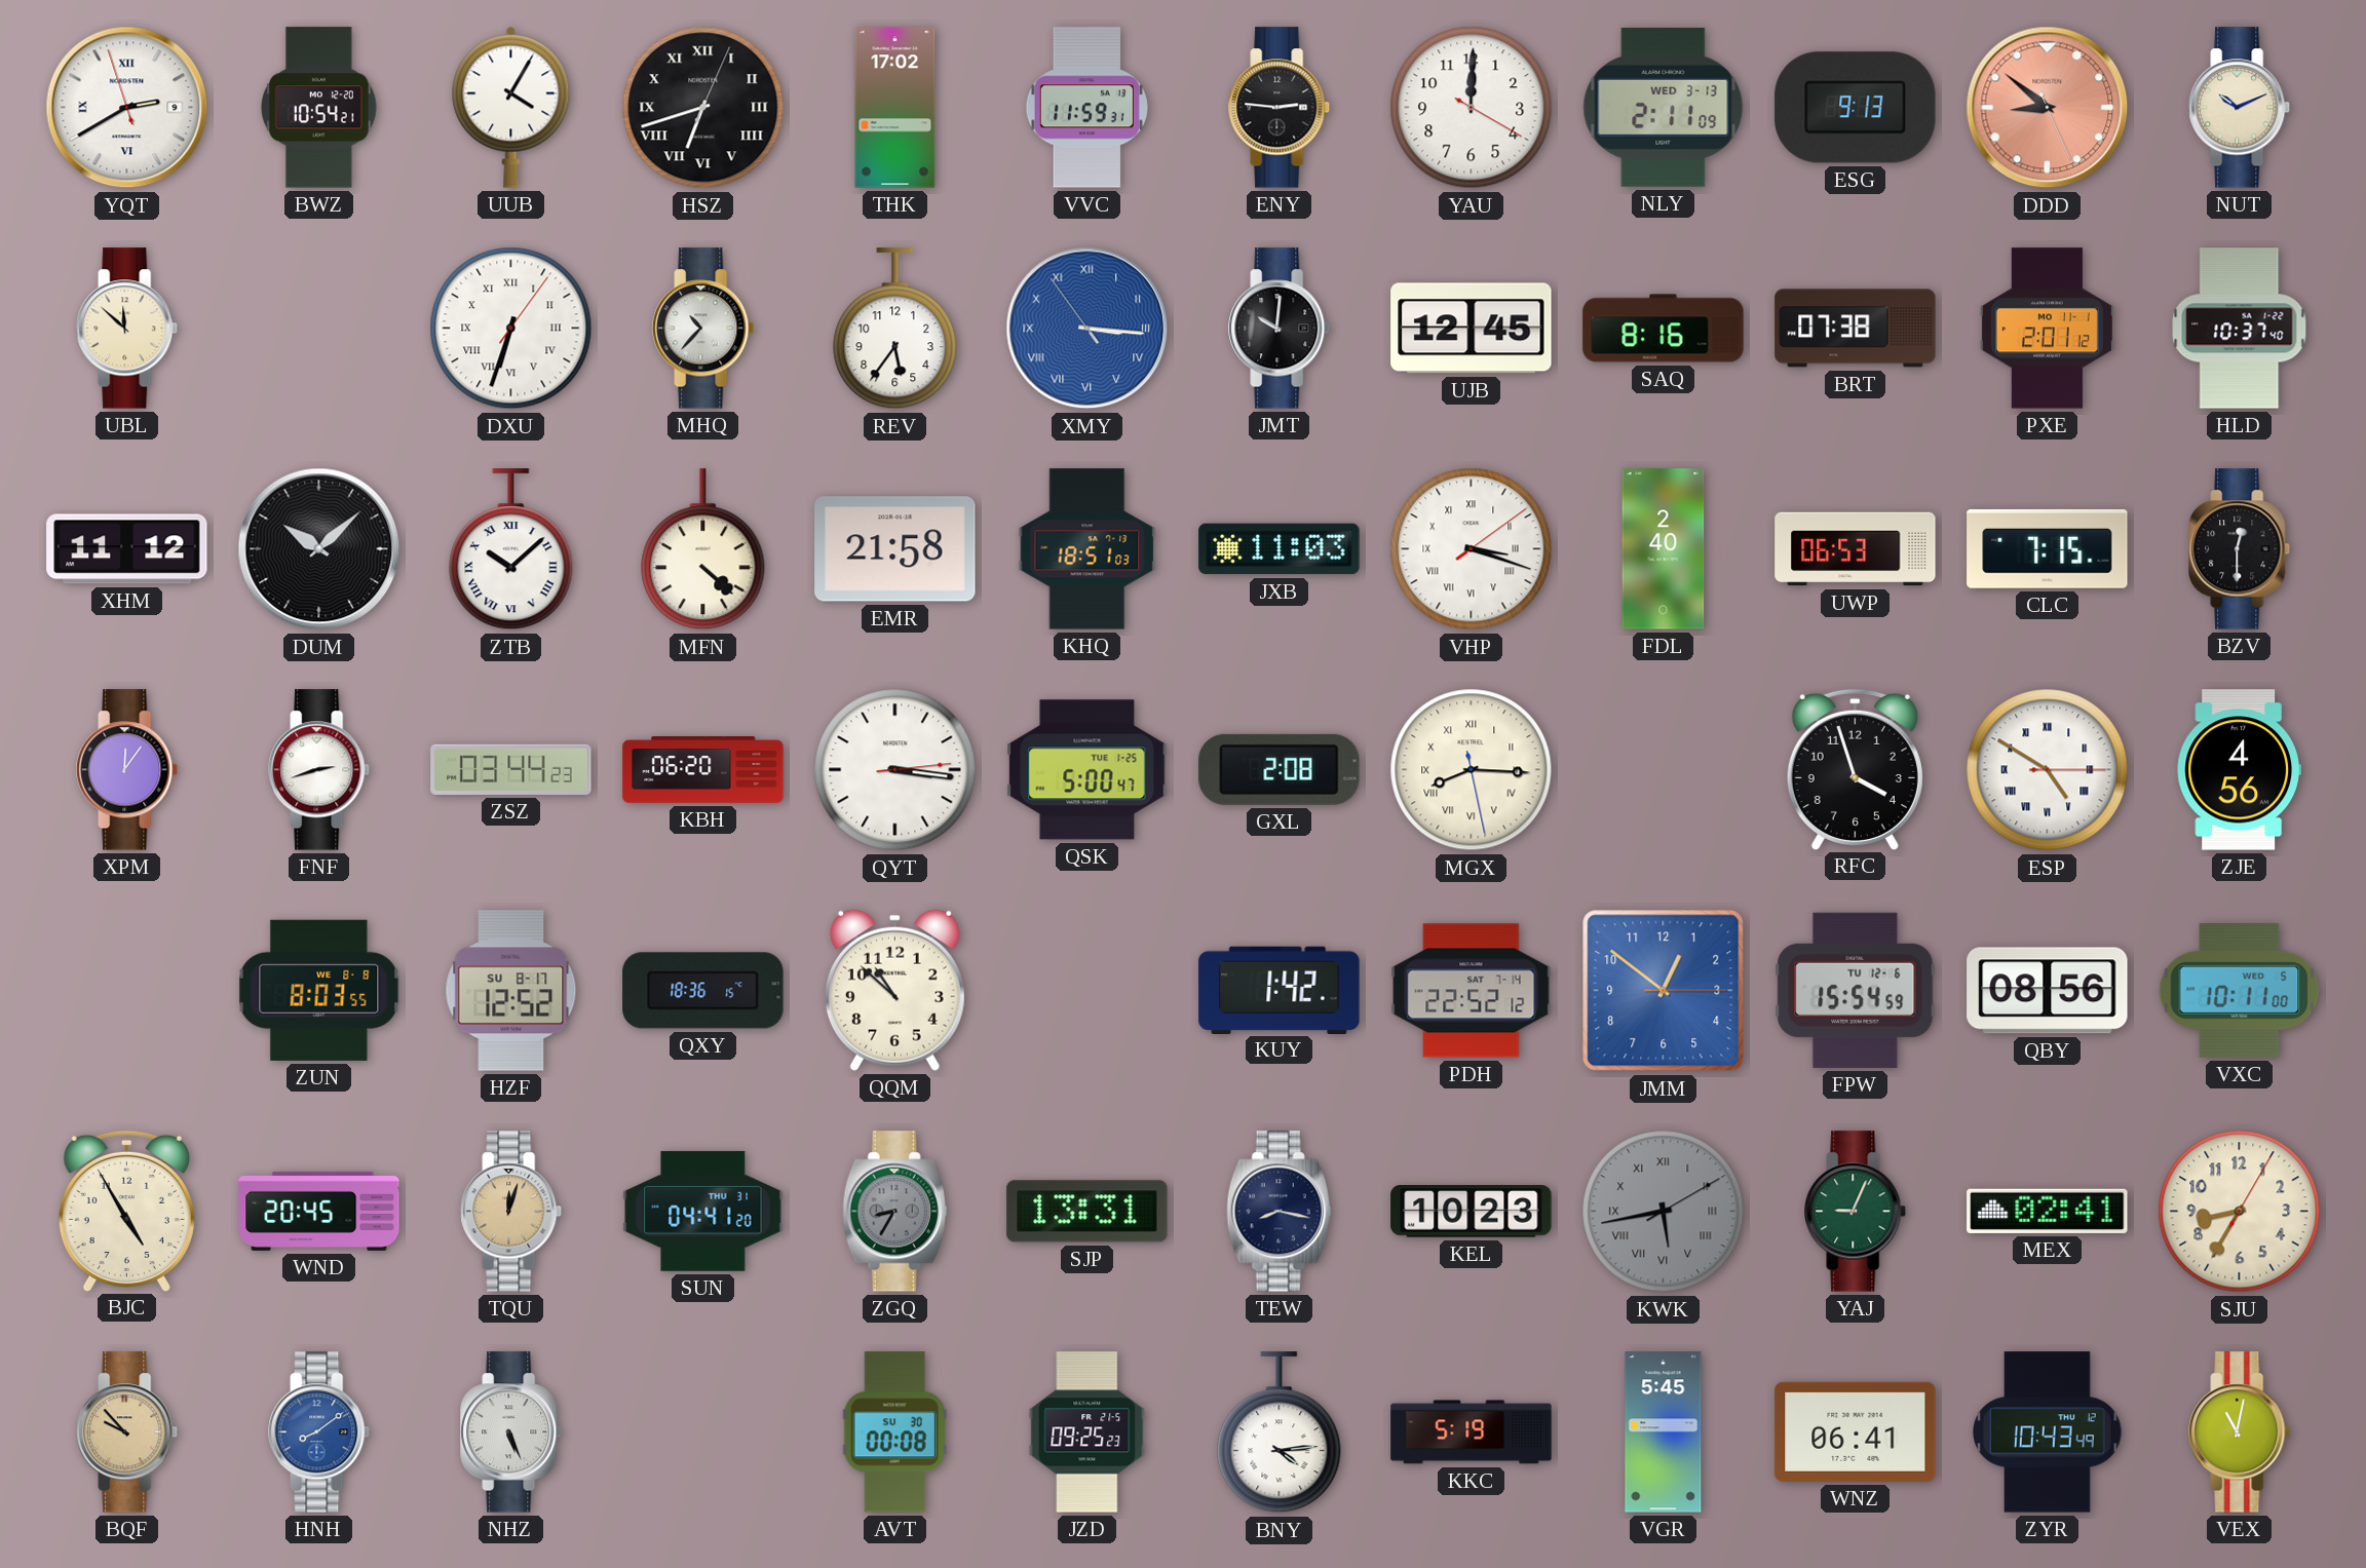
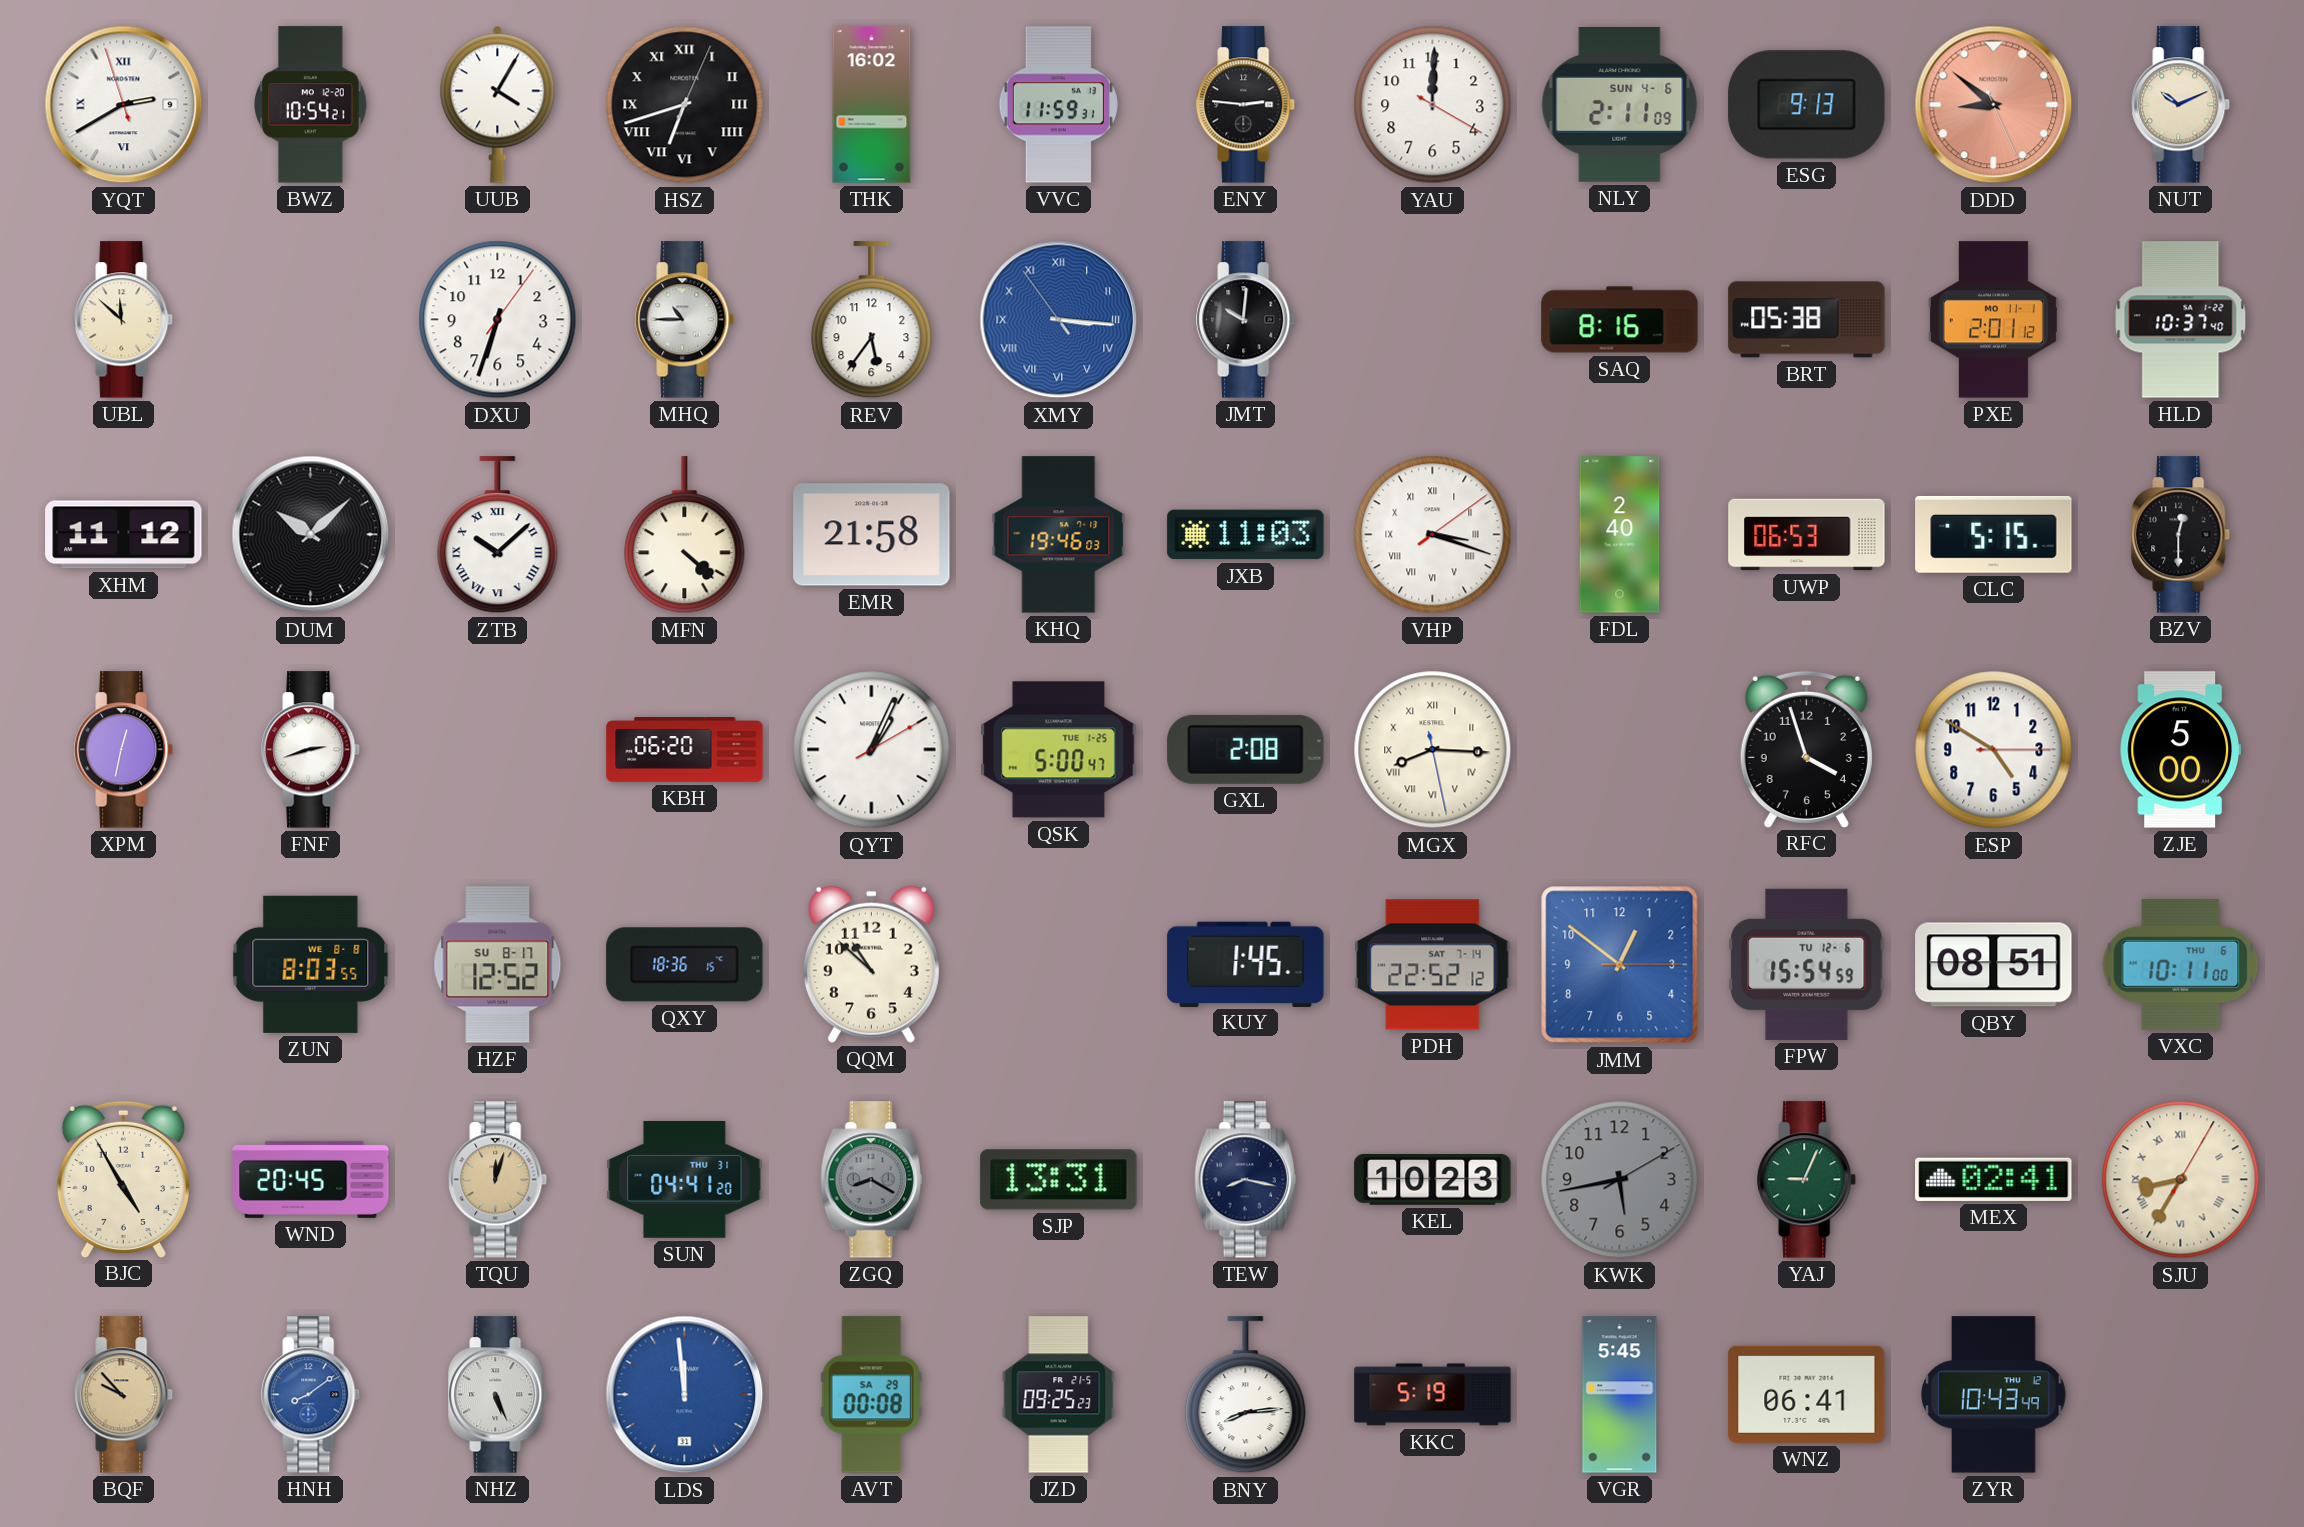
THK: 17:02 -> 16:02
NLY date: WED 3-13 -> SUN 4-6
DXU numerals: Roman -> Arabic
MHQ: 10:37 -> 10:45
UJB: 12:45 -> none
BRT: 07:38 -> 05:38
KHQ: 18:51 -> 19:46
CLC: 7:15 -> 5:15
XPM: 12:06 -> 12:32
ZSZ: 03:44 -> none
QYT: 3:16 -> 1:04
ESP numerals: Roman -> Arabic
ZJE: 4:56 -> 5:00
KUY: 1:42 -> 1:45
QBY: 08:56 -> 08:51
VXC date: WED 5 -> THU 6
ZGQ: 8:35 -> 8:20
KWK numerals: Roman -> Arabic
SJU numerals: Arabic -> Roman
LDS: none -> 11:59
AVT date: SU 30 -> SA 29
BNY: 4:14 -> 8:14
VEX: 11:02 -> none
